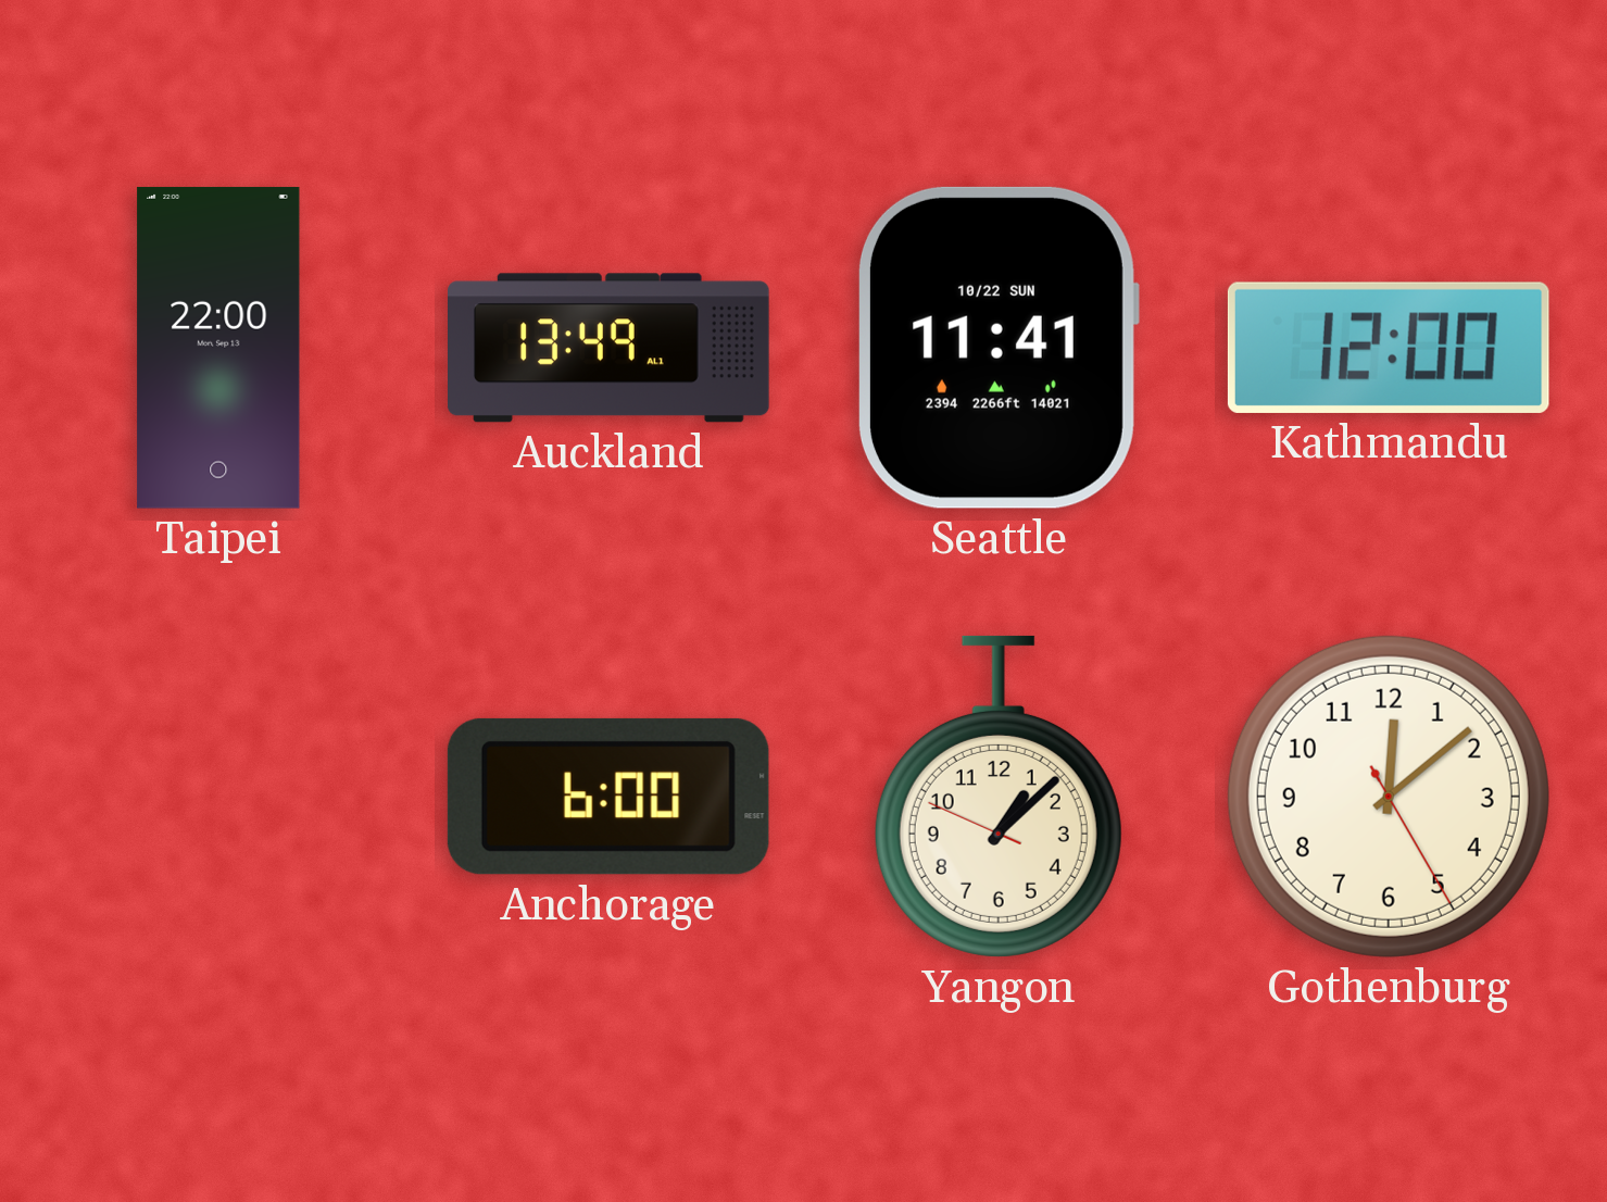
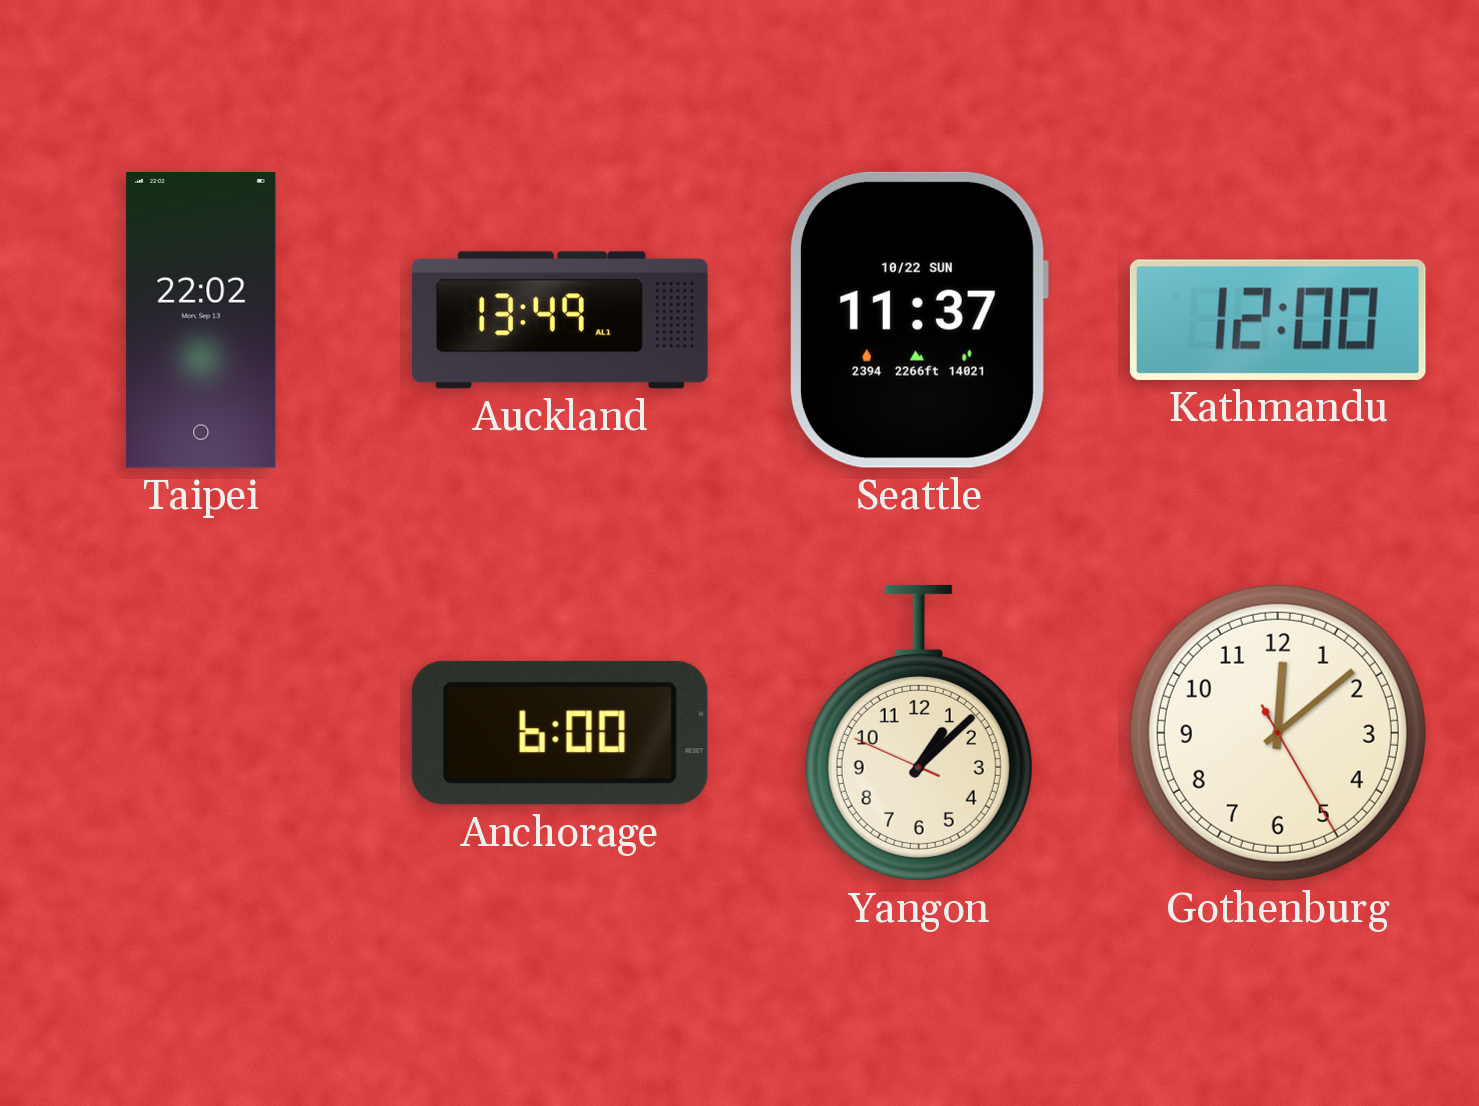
Taipei: 22:00 -> 22:02
Seattle: 11:41 -> 11:37
